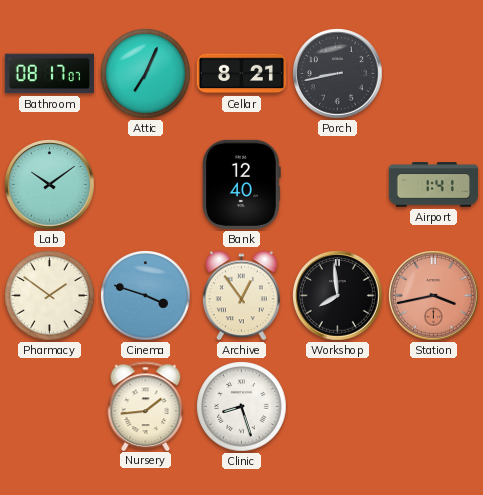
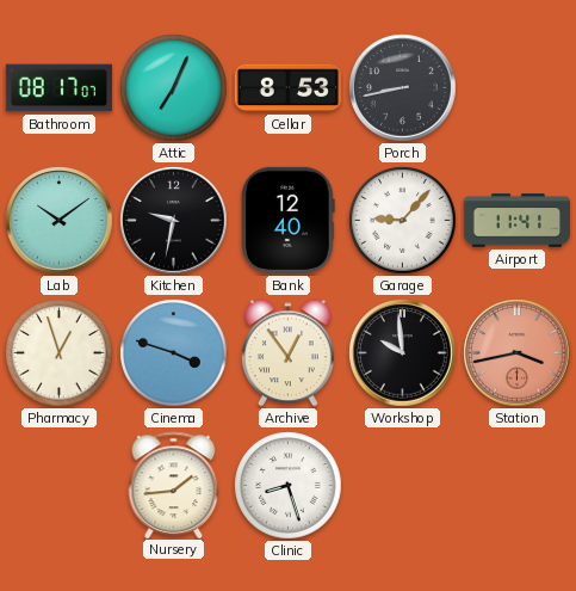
Cellar: 8:21 -> 8:53
Kitchen: none -> 9:32
Garage: none -> 9:07
Airport: 1:41 -> 11:41
Pharmacy: 1:51 -> 12:57
Workshop: 7:59 -> 9:59
